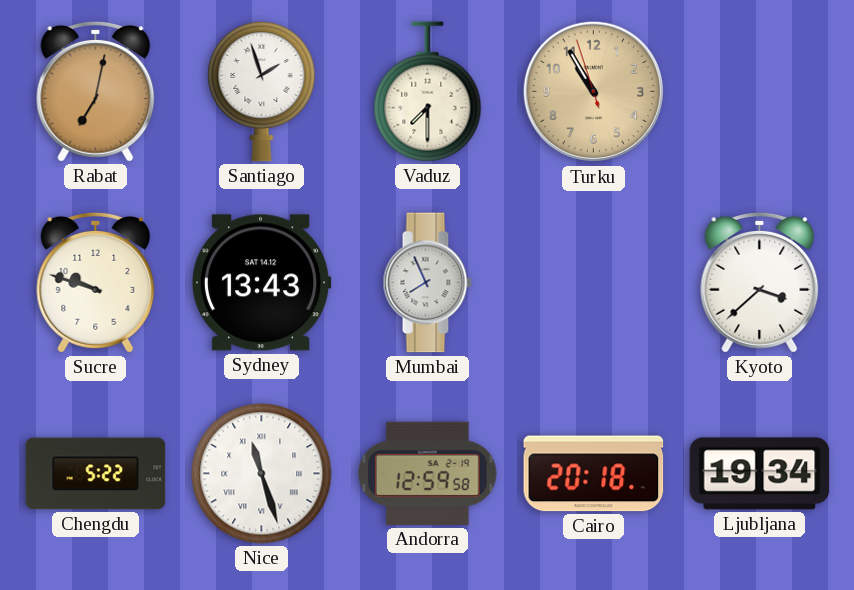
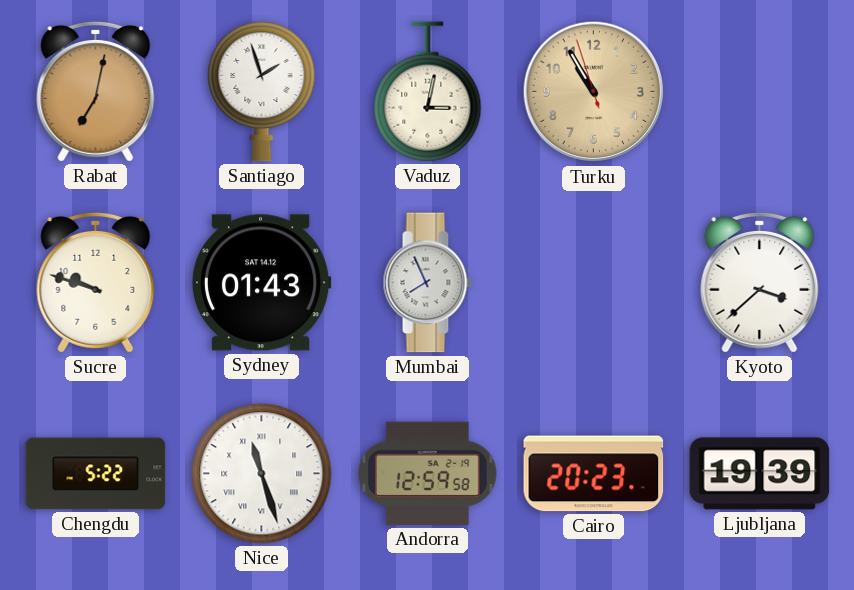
Vaduz: 7:30 -> 3:02
Sydney: 13:43 -> 01:43
Cairo: 20:18 -> 20:23
Ljubljana: 19:34 -> 19:39
